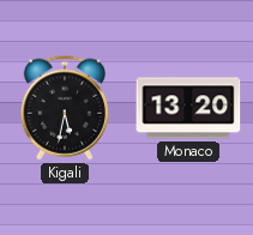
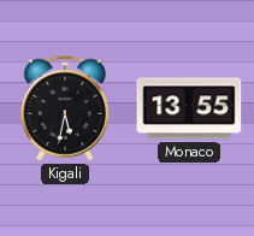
Monaco: 13:20 -> 13:55
